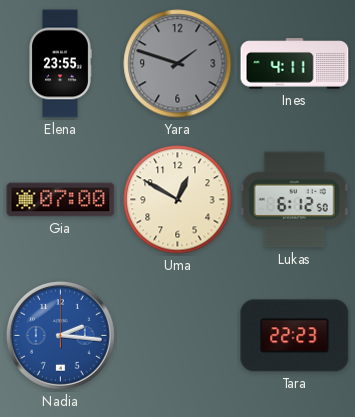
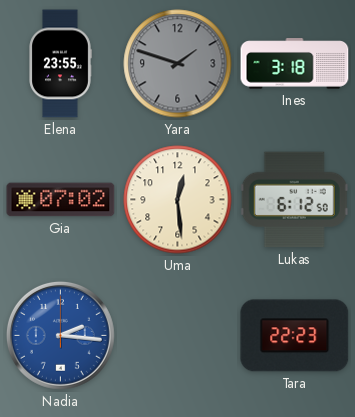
Ines: 4:11 -> 3:18
Gia: 07:00 -> 07:02
Uma: 12:50 -> 12:29
